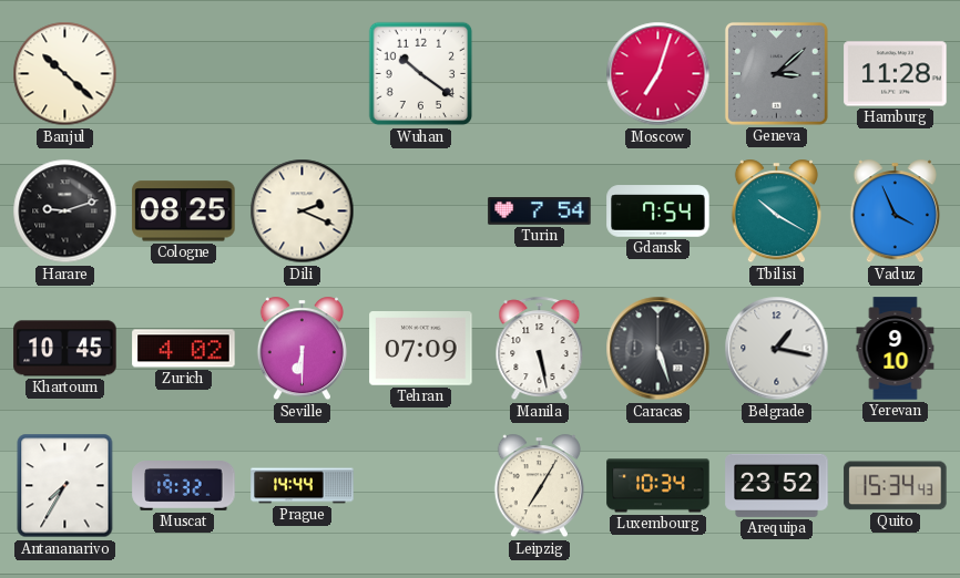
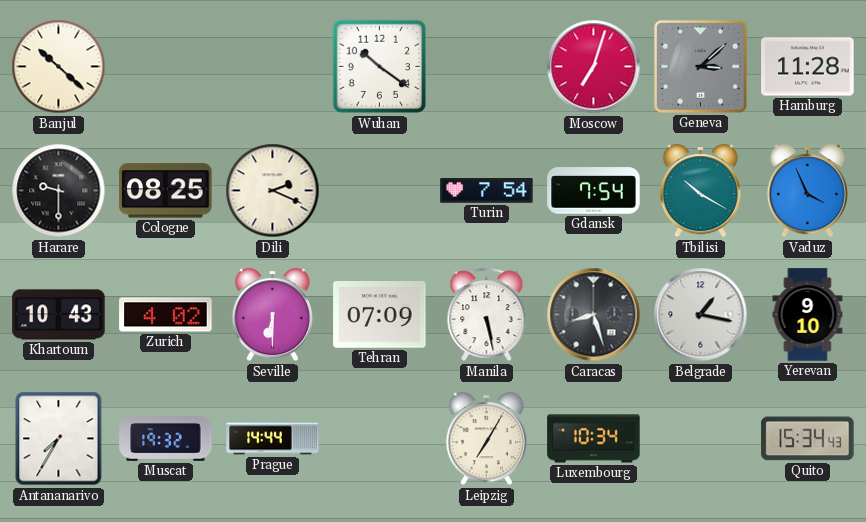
Harare: 9:12 -> 9:30
Khartoum: 10:45 -> 10:43
Caracas: 5:27 -> 8:27
Arequipa: 23:52 -> none
